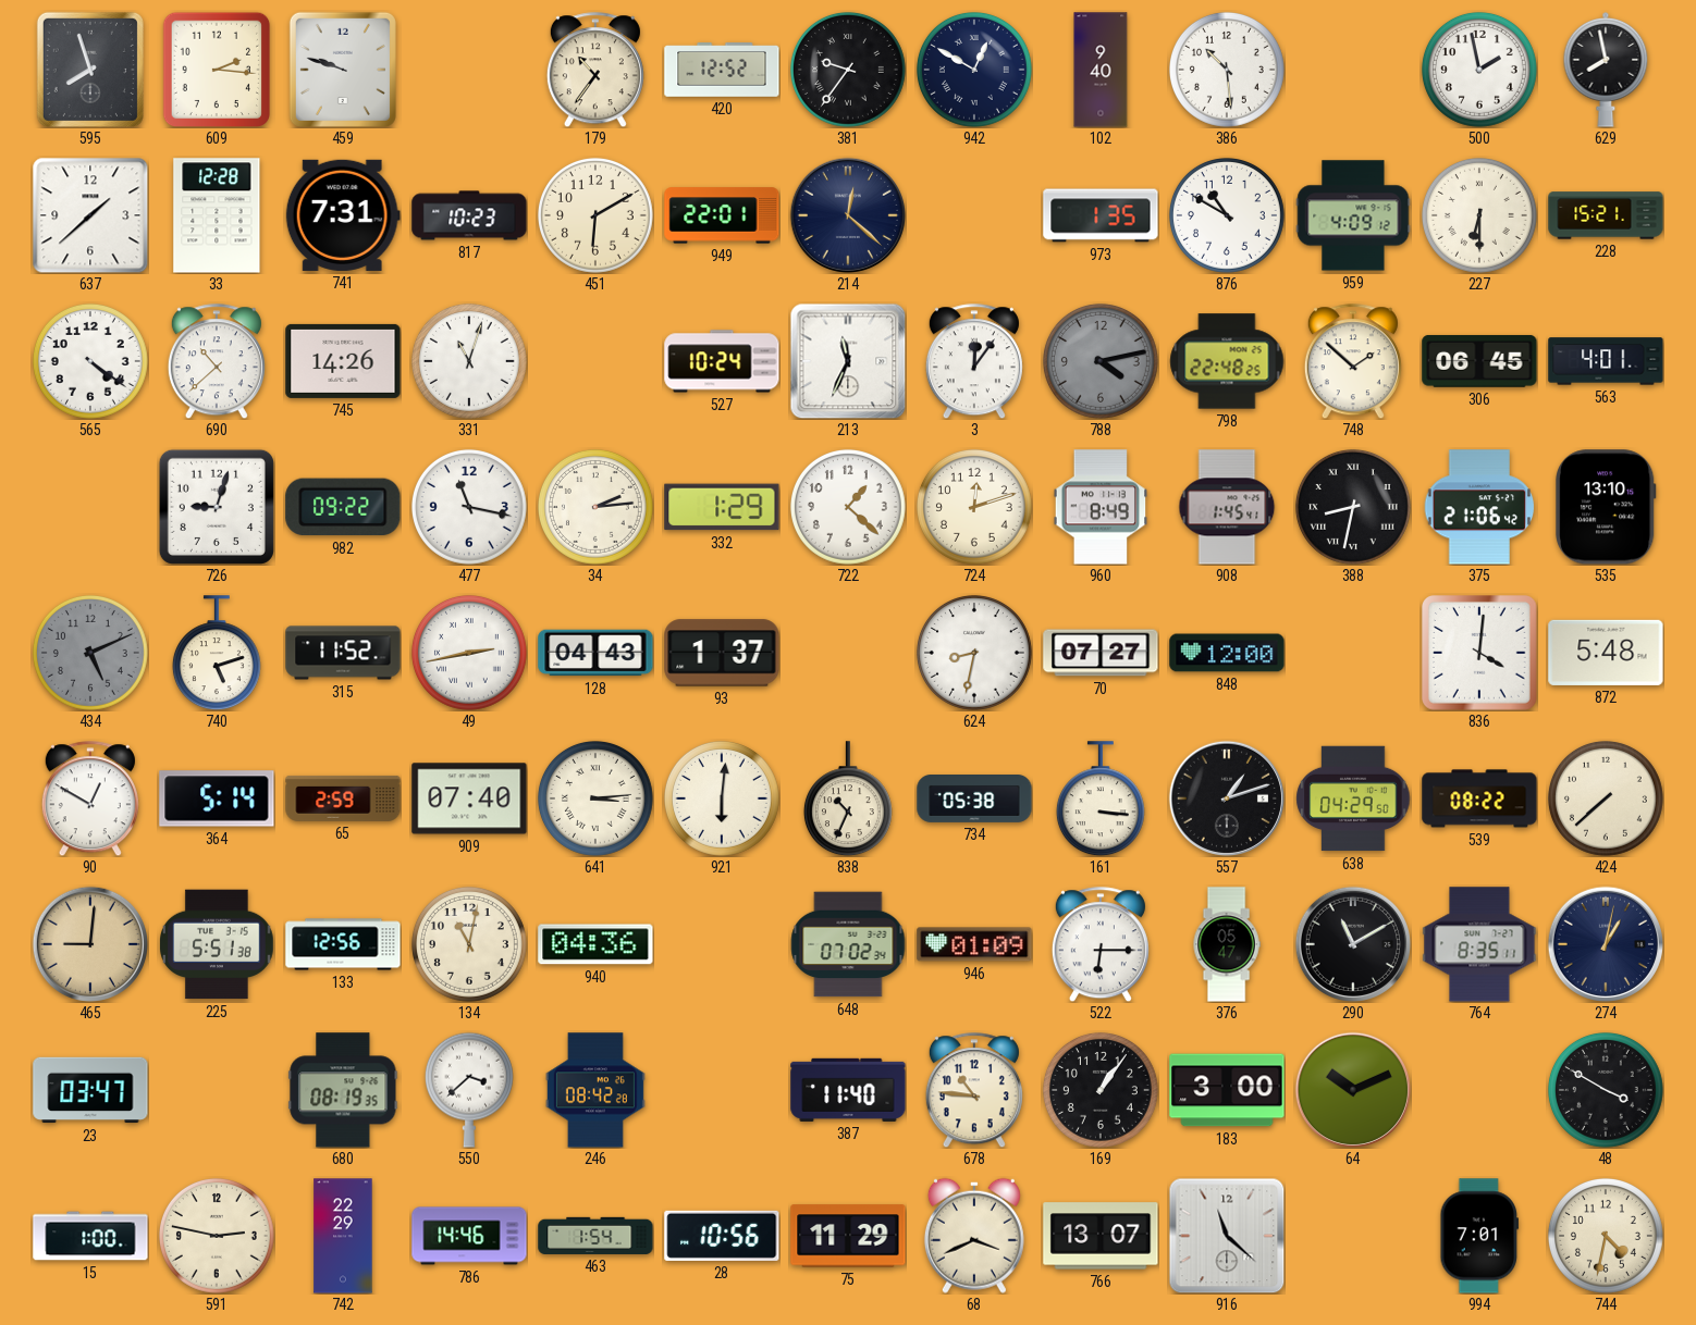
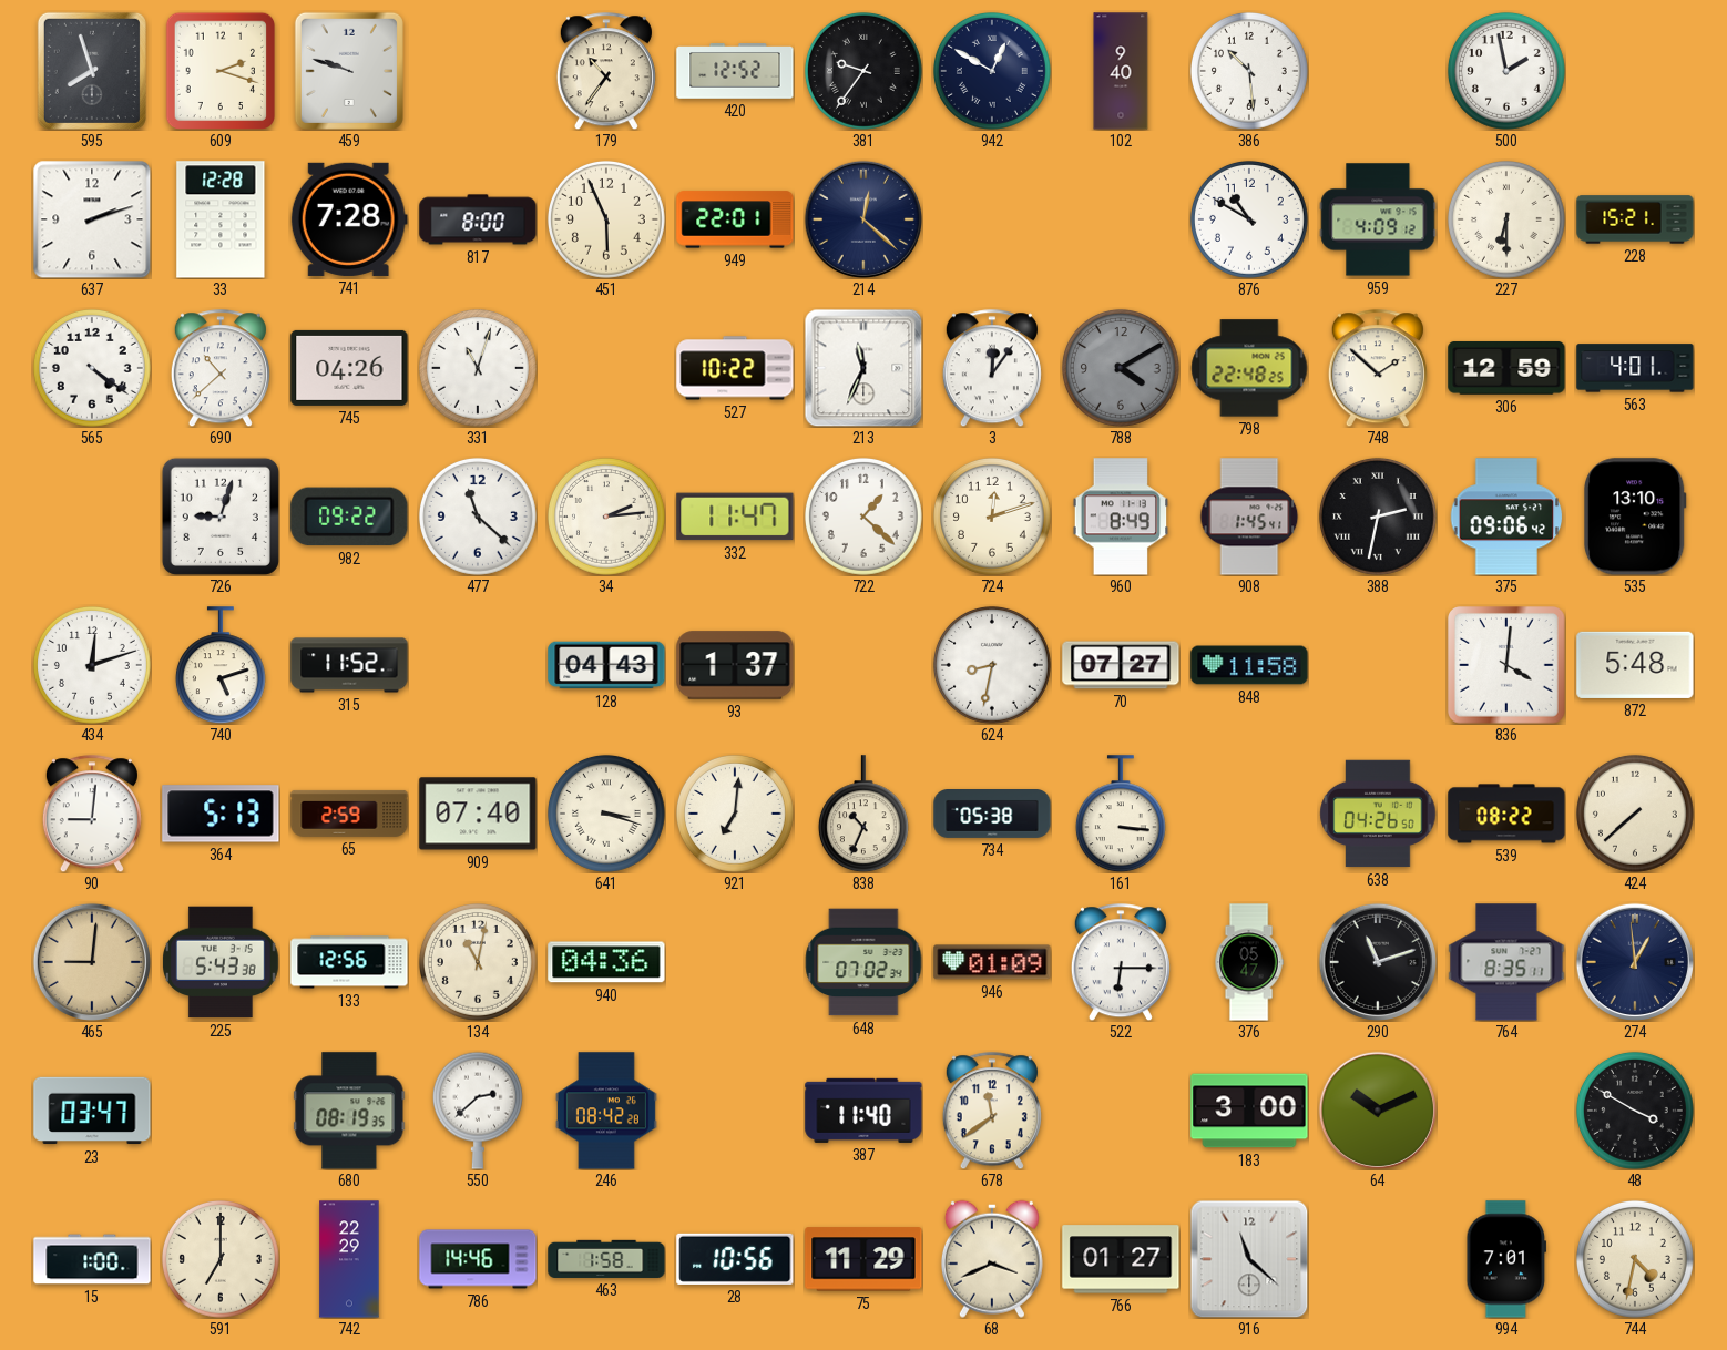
609: 2:16 -> 2:18
629: 7:58 -> none
637: 1:38 -> 2:12
741: 7:31 -> 7:28
817: 10:23 -> 8:00
451: 6:10 -> 5:56
973: 1:35 -> none
745: 14:26 -> 04:26
527: 10:24 -> 10:22
788: 4:13 -> 4:10
306: 06:45 -> 12:59
477: 11:17 -> 11:22
332: 1:29 -> 11:47
388: 8:32 -> 2:32
375: 21:06 -> 09:06
434: 5:11 -> 12:12
434 dial: grey -> white
49: 2:43 -> none
848: 12:00 -> 11:58
90: 12:50 -> 9:01
364: 5:14 -> 5:13
641: 3:14 -> 3:18
921: 6:01 -> 7:01
557: 1:12 -> none
638: 04:29 -> 04:26
225: 5:51 -> 5:43
290: 11:10 -> 11:12
274: 1:02 -> 12:59
550: 3:38 -> 2:38
678: 10:46 -> 11:39
169: 1:06 -> none
591: 2:47 -> 7:00
463: 1:54 -> 1:58
766: 13:07 -> 01:27
